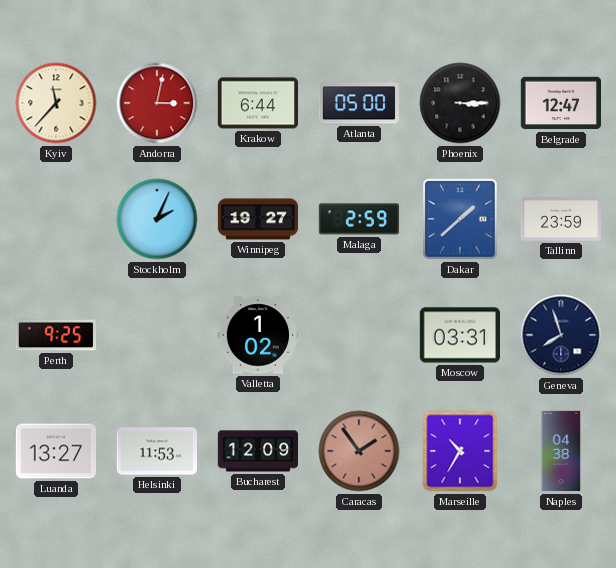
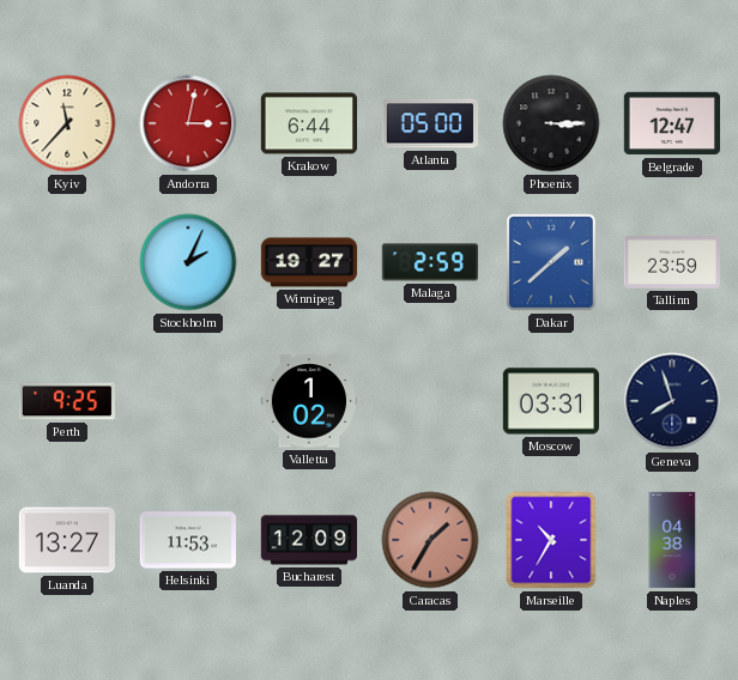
Caracas: 1:54 -> 1:35
